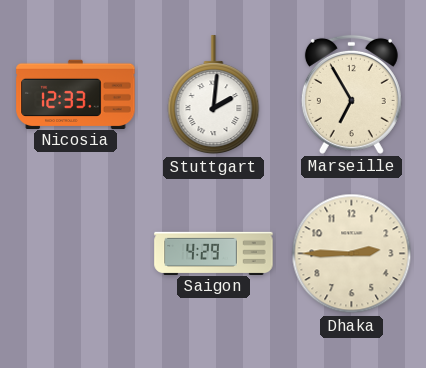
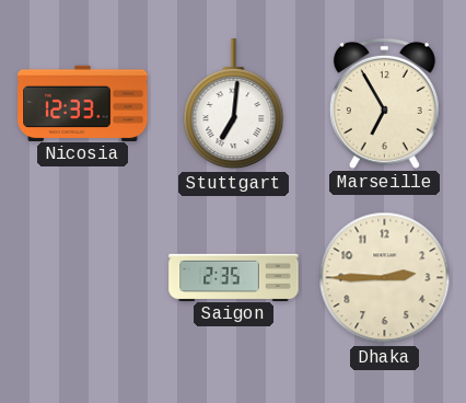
Stuttgart: 2:01 -> 7:01
Saigon: 4:29 -> 2:35
